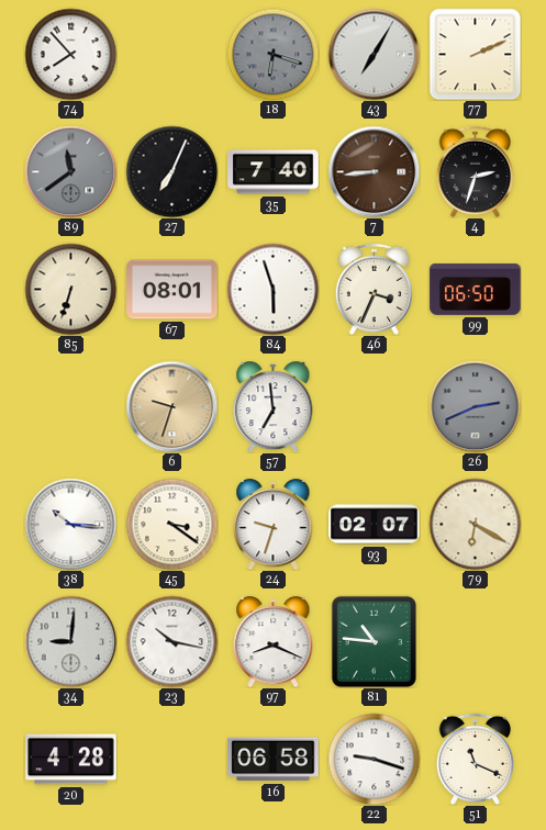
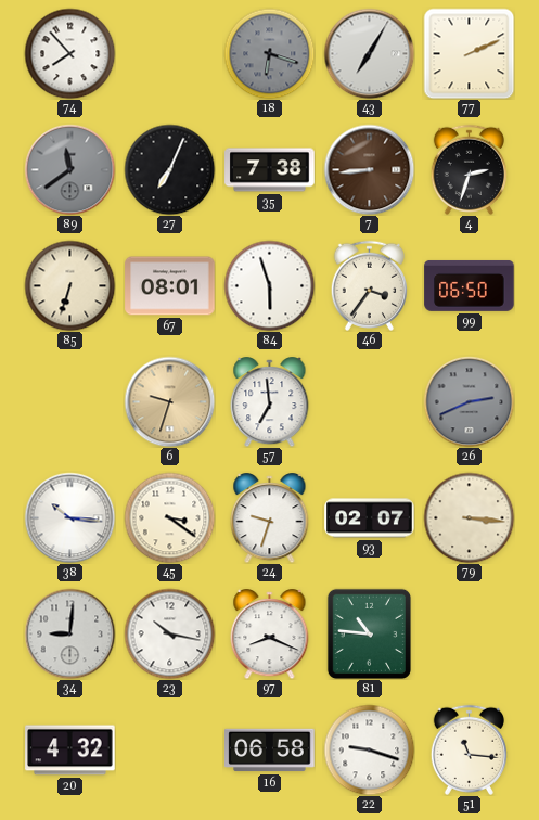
35: 7:40 -> 7:38
46: 3:34 -> 3:36
79: 6:20 -> 3:16
20: 4:28 -> 4:32
51: 11:19 -> 11:16
